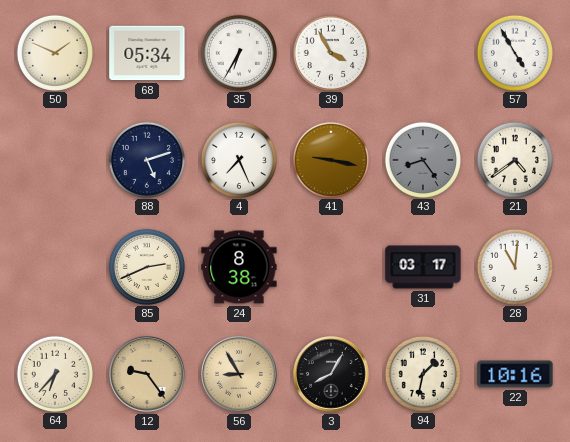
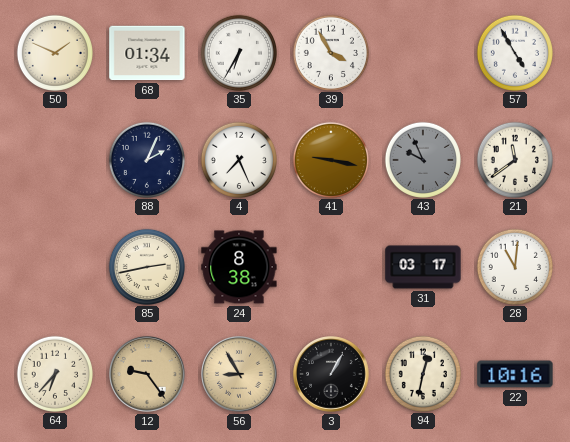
68: 05:34 -> 01:34
88: 5:12 -> 2:04
43: 8:24 -> 9:56
21: 4:39 -> 11:39
85: 2:41 -> 2:43
3: 8:05 -> 1:05
94: 1:32 -> 12:32
